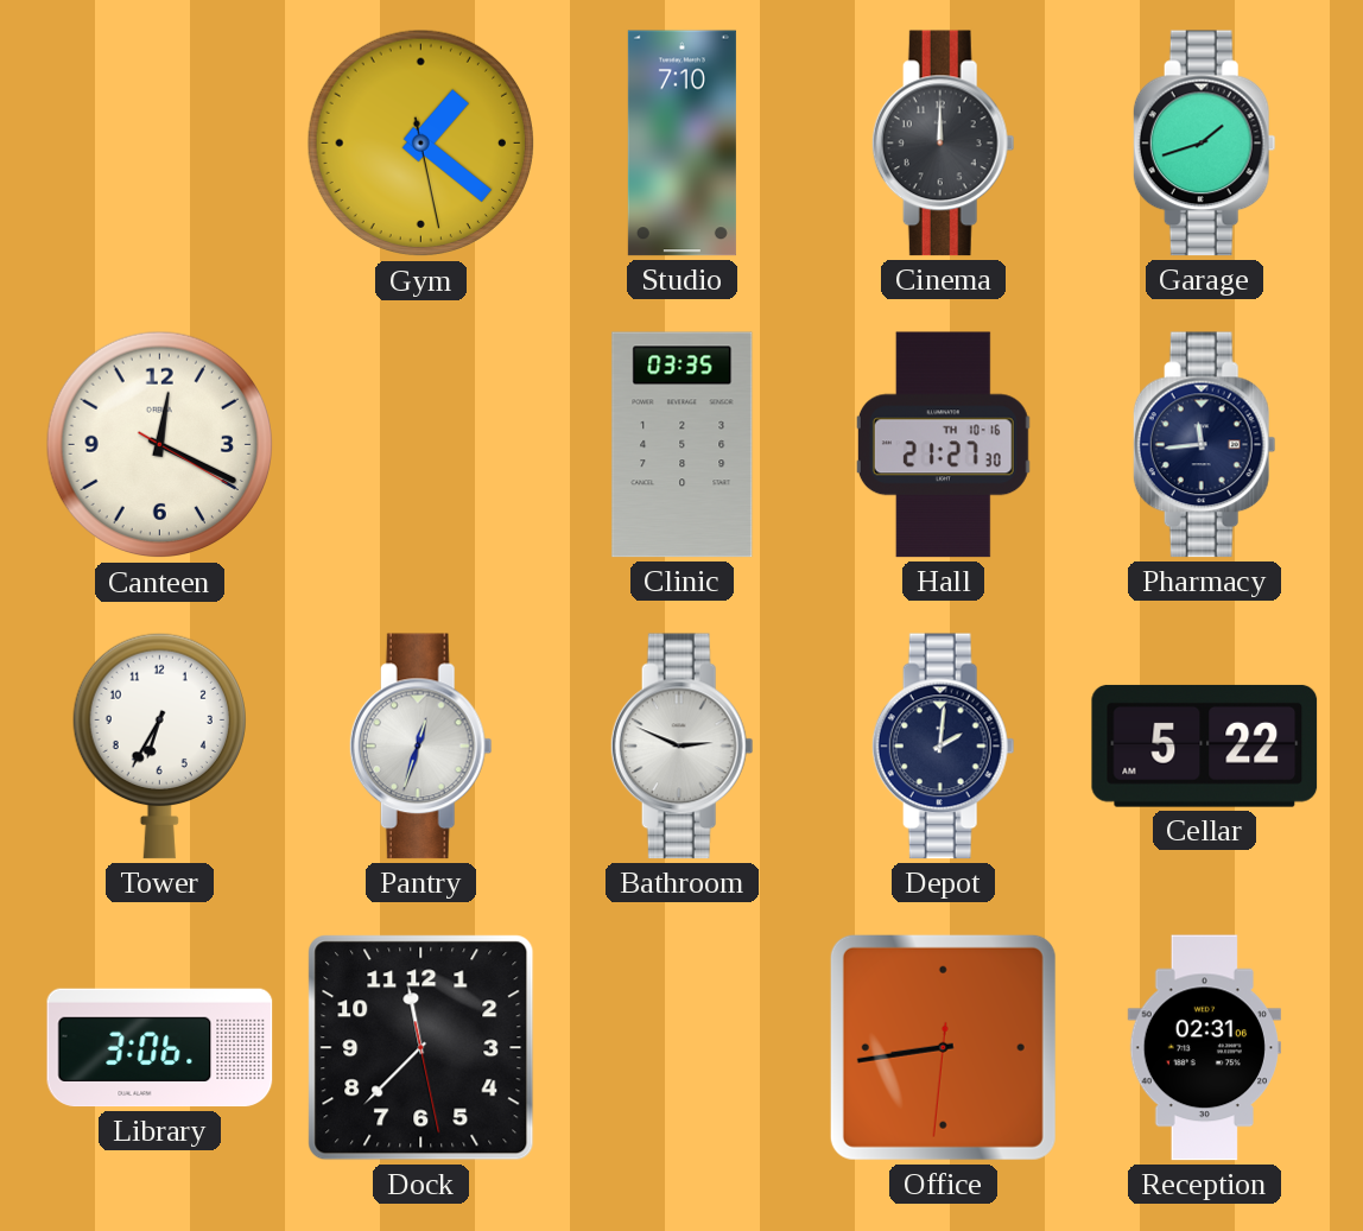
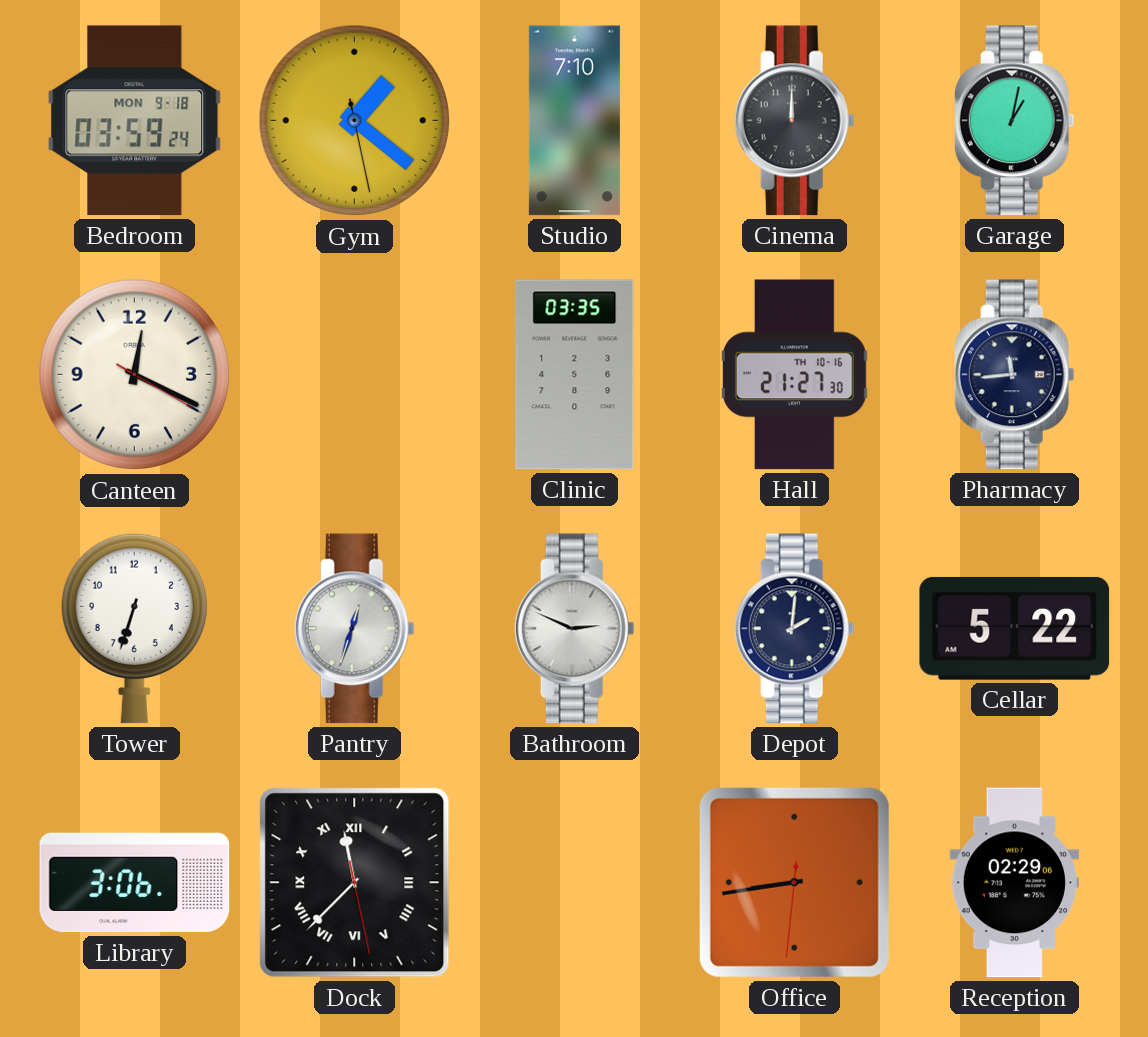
Bedroom: none -> 03:59
Garage: 1:42 -> 1:02
Tower: 6:35 -> 6:33
Dock numerals: Arabic -> Roman
Reception: 02:31 -> 02:29
